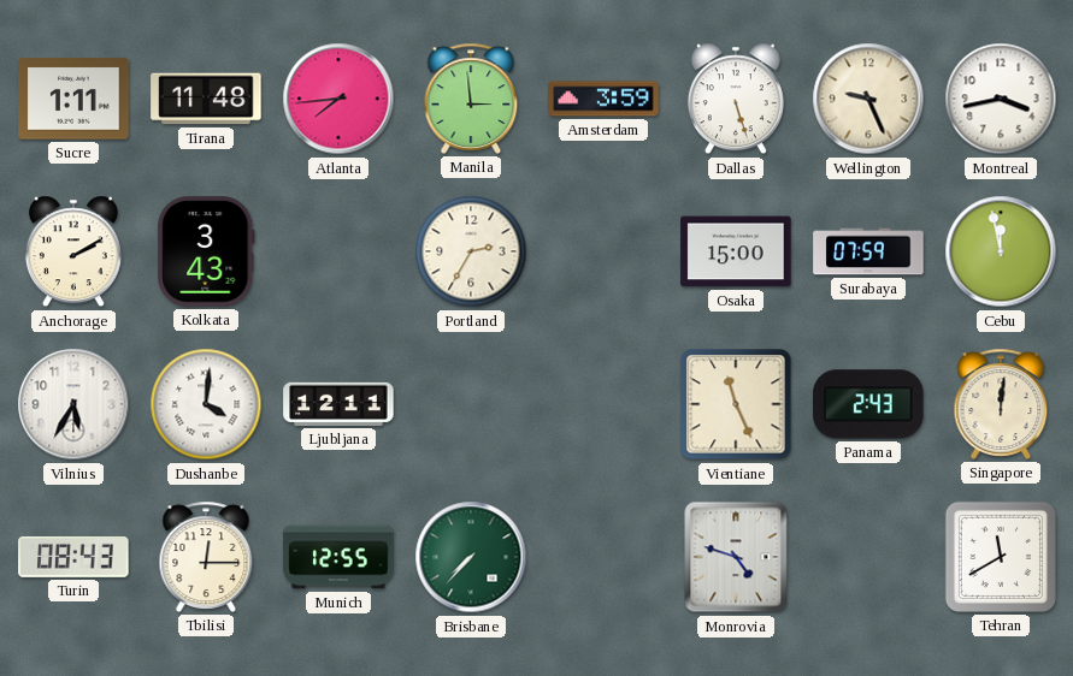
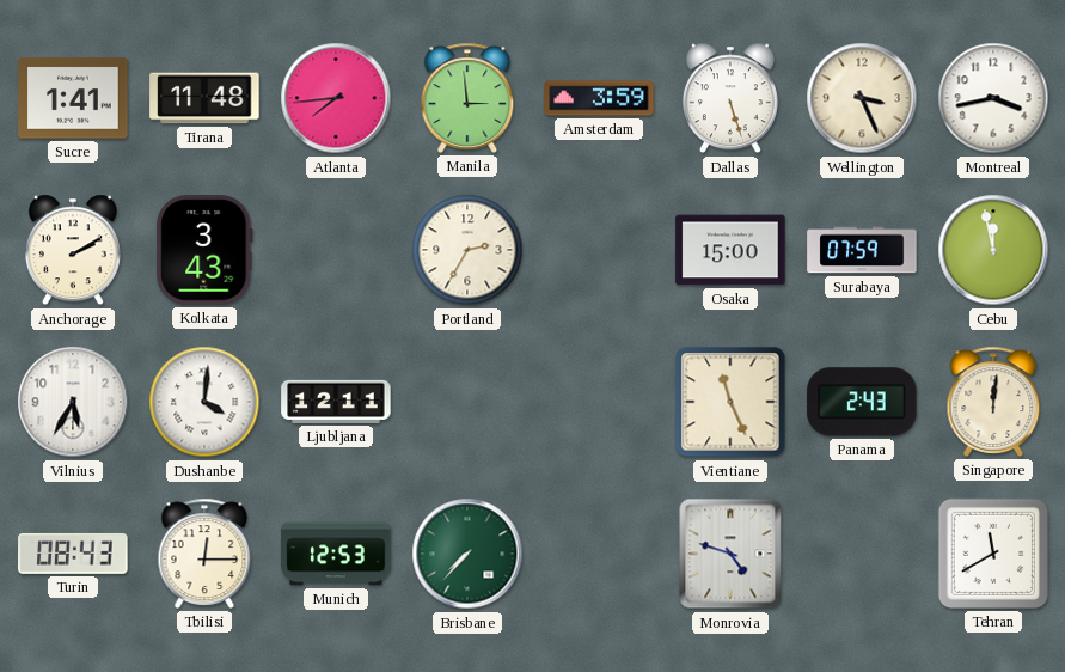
Sucre: 1:11 -> 1:41
Wellington: 9:26 -> 3:26
Munich: 12:55 -> 12:53
